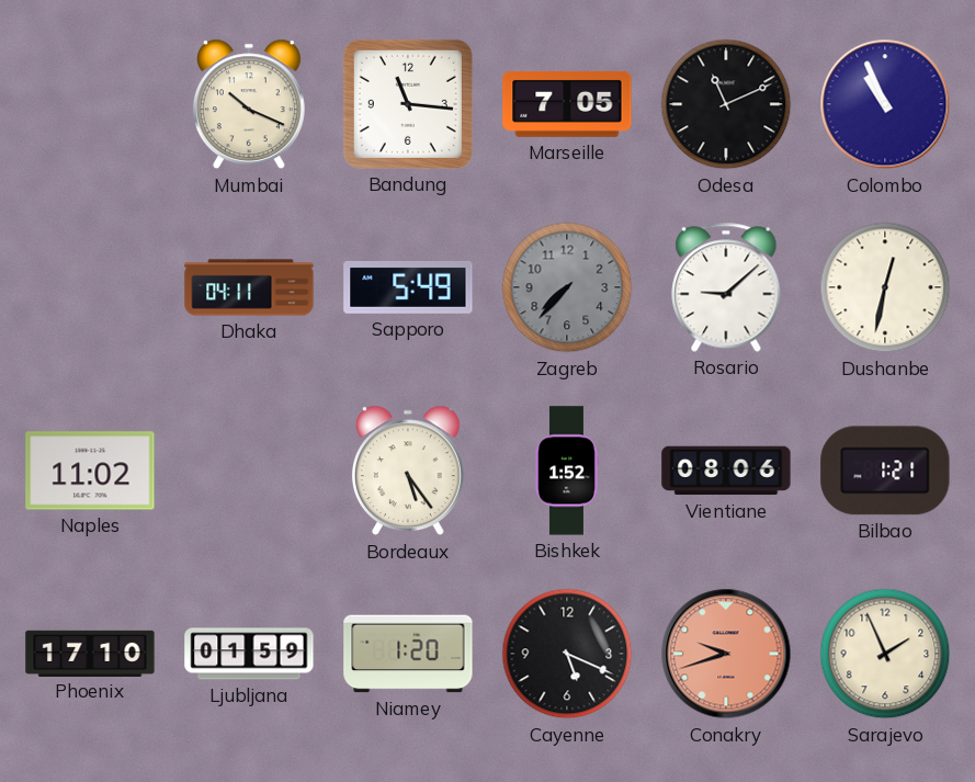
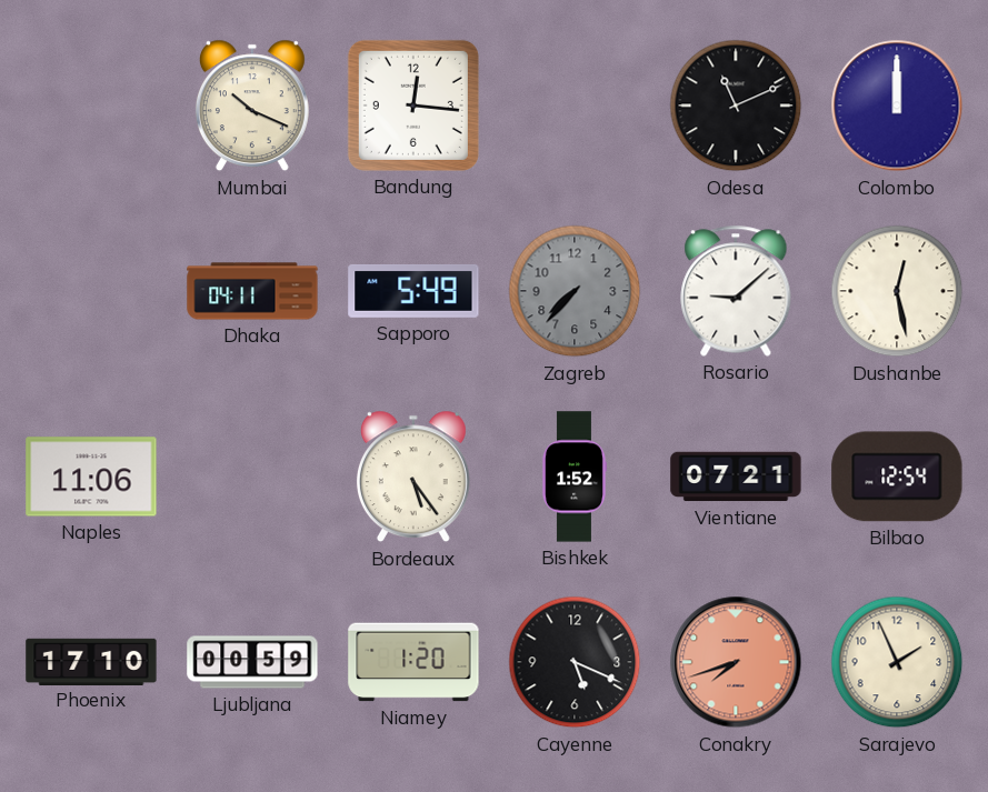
Bandung: 11:16 -> 12:16
Marseille: 7:05 -> none
Colombo: 10:56 -> 12:00
Dushanbe: 12:32 -> 12:28
Naples: 11:02 -> 11:06
Vientiane: 08:06 -> 07:21
Bilbao: 1:21 -> 12:54
Ljubljana: 01:59 -> 00:59
Conakry: 9:42 -> 7:42
